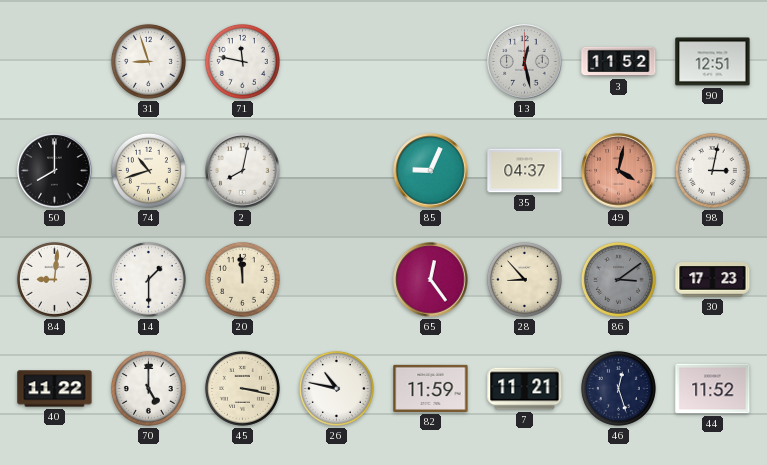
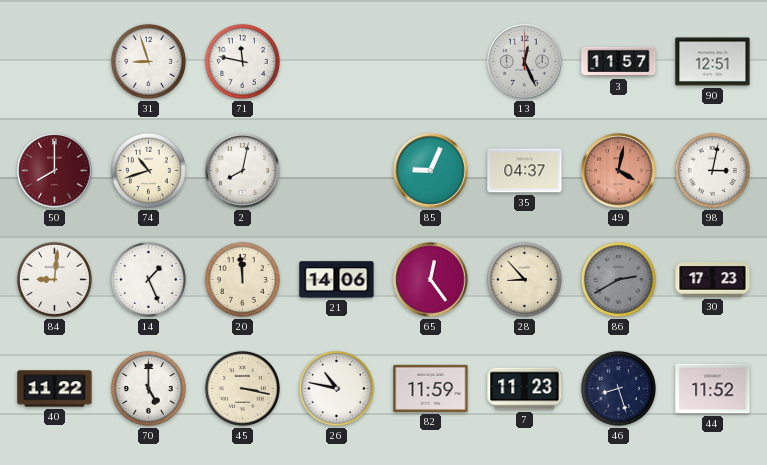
13: 12:28 -> 12:26
3: 11:52 -> 11:57
50 dial: black -> burgundy
14: 1:30 -> 1:26
21: none -> 14:06
86: 3:09 -> 2:40
7: 11:21 -> 11:23
46: 12:27 -> 8:27
